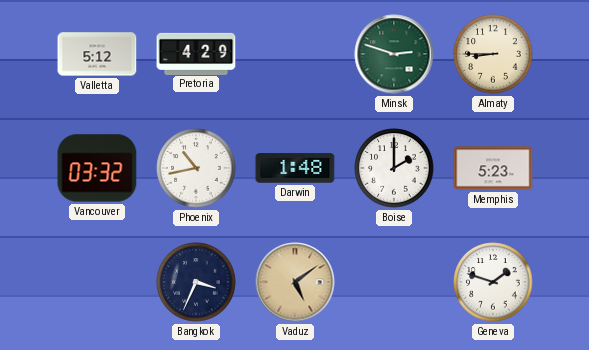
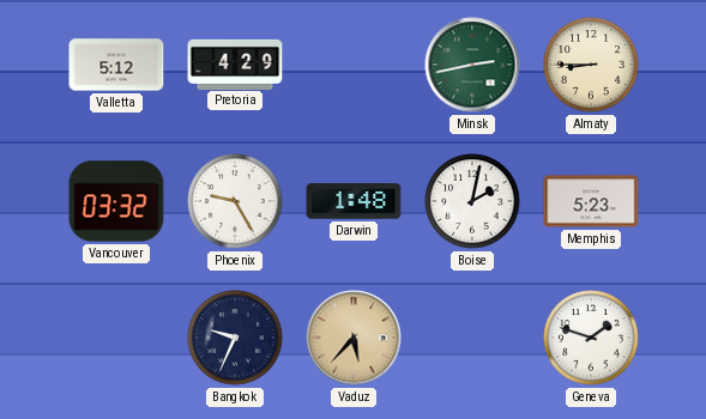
Minsk: 2:48 -> 2:43
Phoenix: 10:43 -> 9:25
Boise: 2:00 -> 2:02
Bangkok: 3:34 -> 9:34
Vaduz: 5:09 -> 5:37
